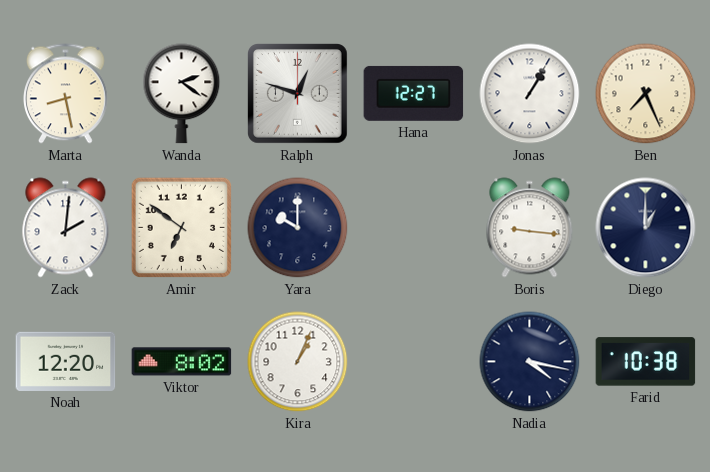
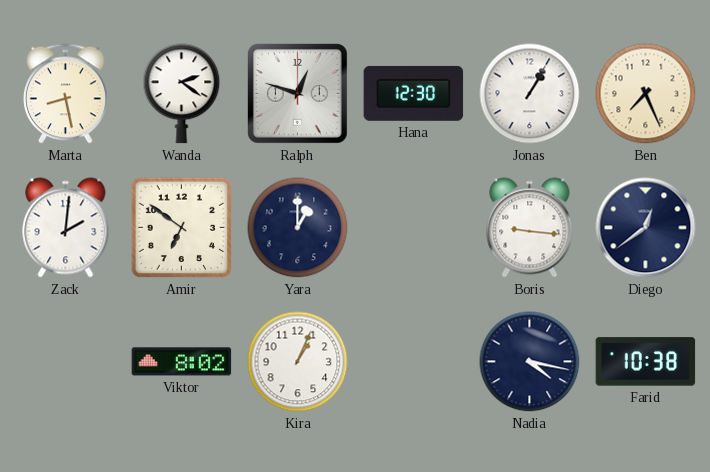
Hana: 12:27 -> 12:30
Yara: 10:00 -> 1:00
Diego: 1:00 -> 12:39
Noah: 12:20 -> none
